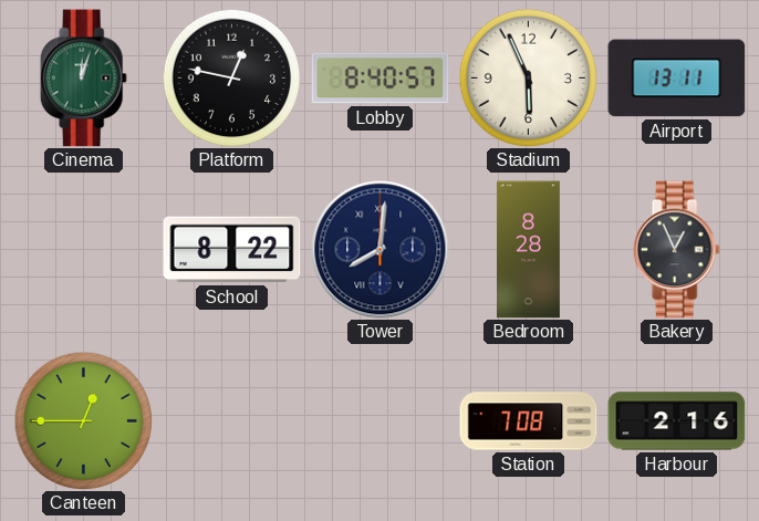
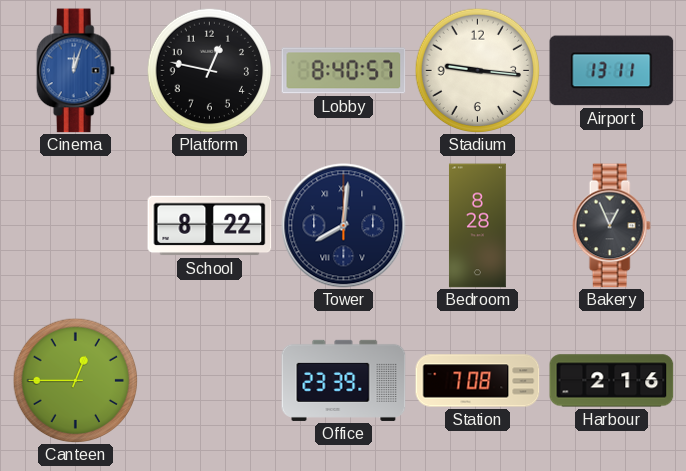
Cinema dial: green -> blue
Stadium: 5:56 -> 9:16
Office: none -> 23:39
